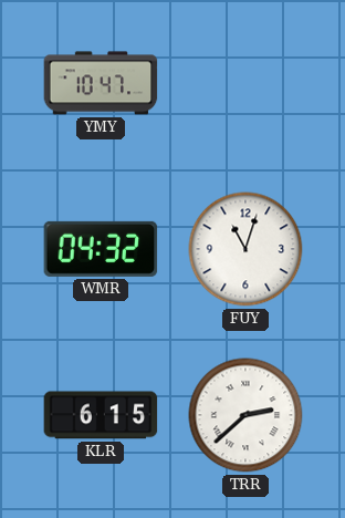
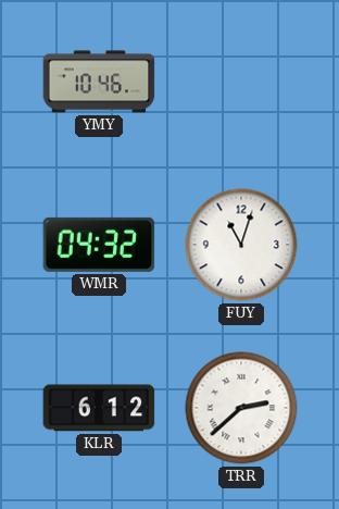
YMY: 10:47 -> 10:46
KLR: 6:15 -> 6:12
